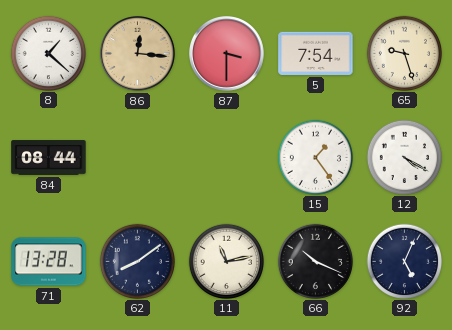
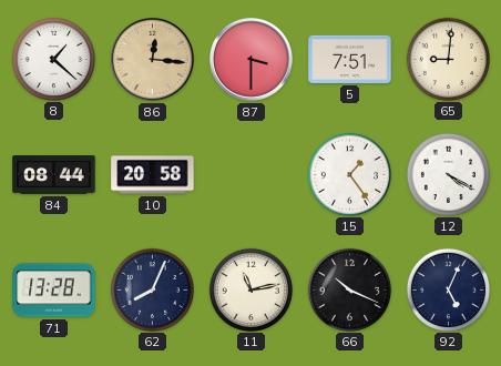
5: 7:54 -> 7:51
65: 9:27 -> 9:01
10: none -> 20:58
62: 8:09 -> 8:04
